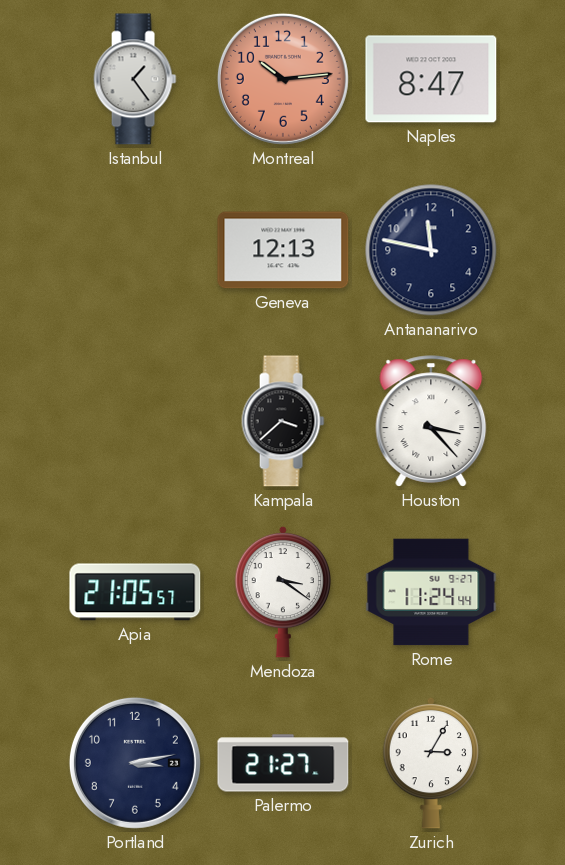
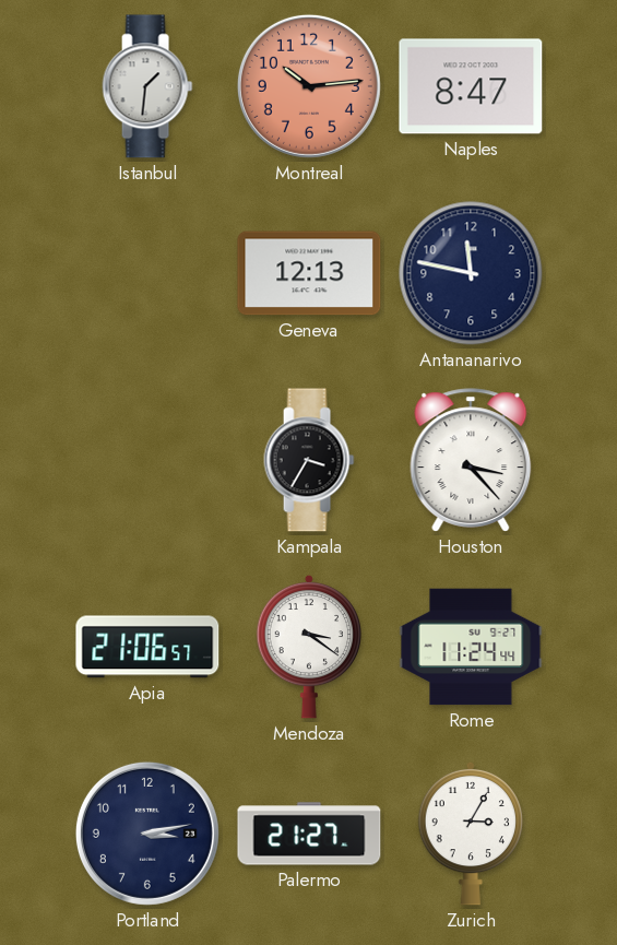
Istanbul: 1:24 -> 1:31
Kampala: 3:38 -> 3:35
Apia: 21:05 -> 21:06
